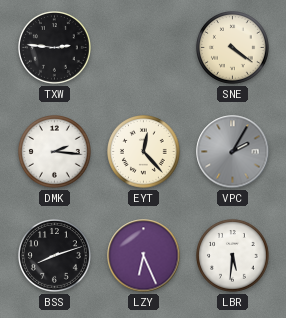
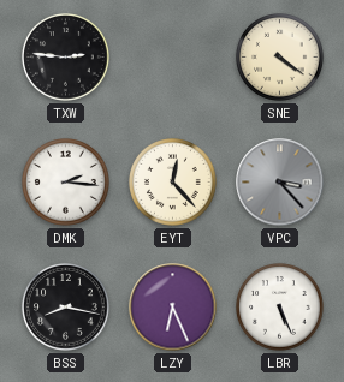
VPC: 2:05 -> 3:23
BSS: 8:12 -> 8:17
LBR: 5:31 -> 5:26
